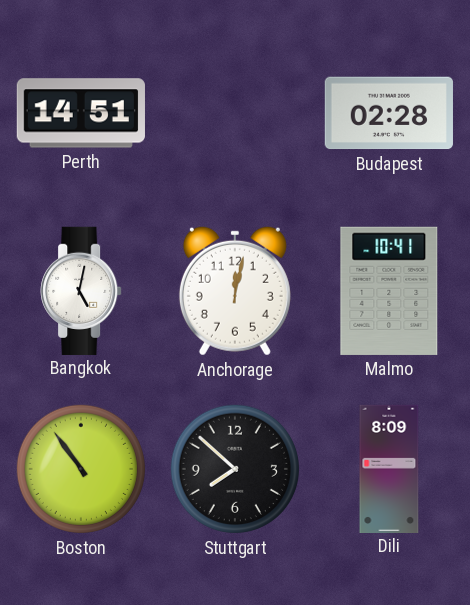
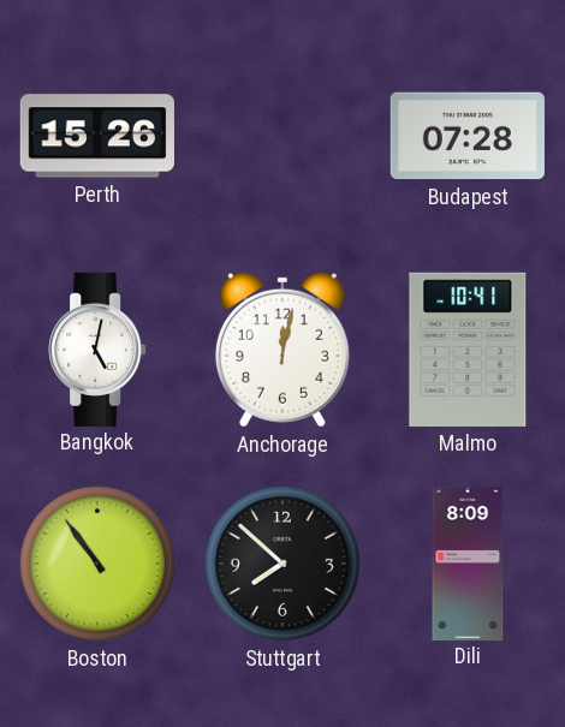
Perth: 14:51 -> 15:26
Budapest: 02:28 -> 07:28
